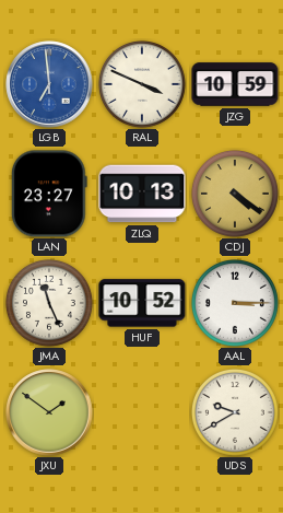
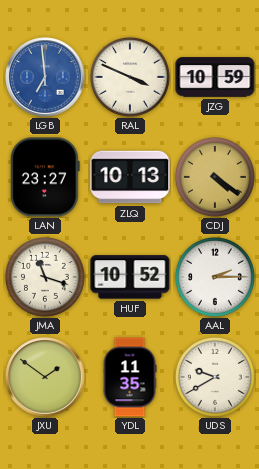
JMA: 11:26 -> 11:18
AAL: 3:15 -> 2:15
YDL: none -> 11:35
